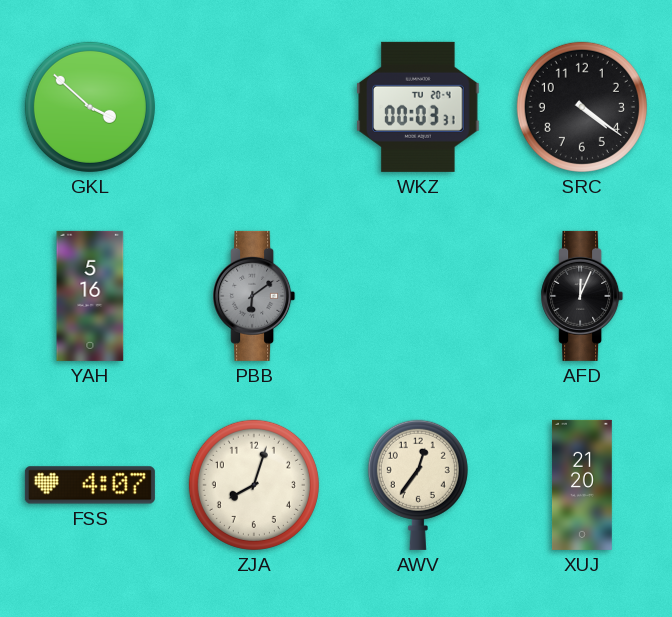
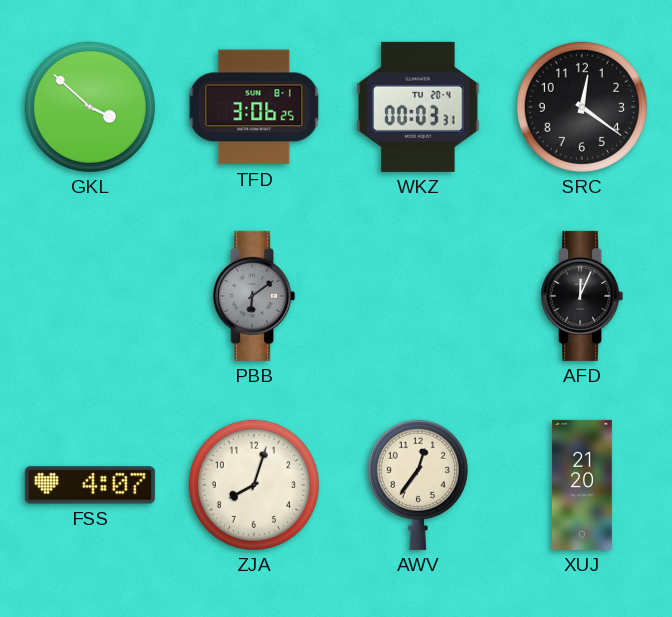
TFD: none -> 3:06
SRC: 4:21 -> 12:21
YAH: 5:16 -> none
